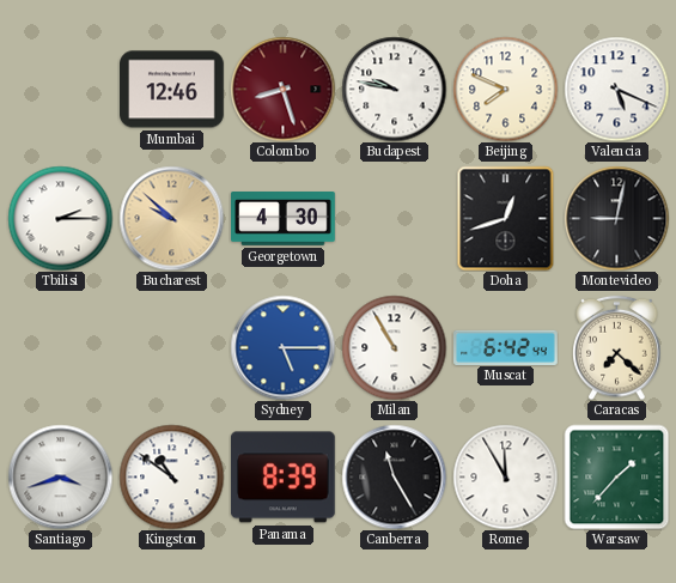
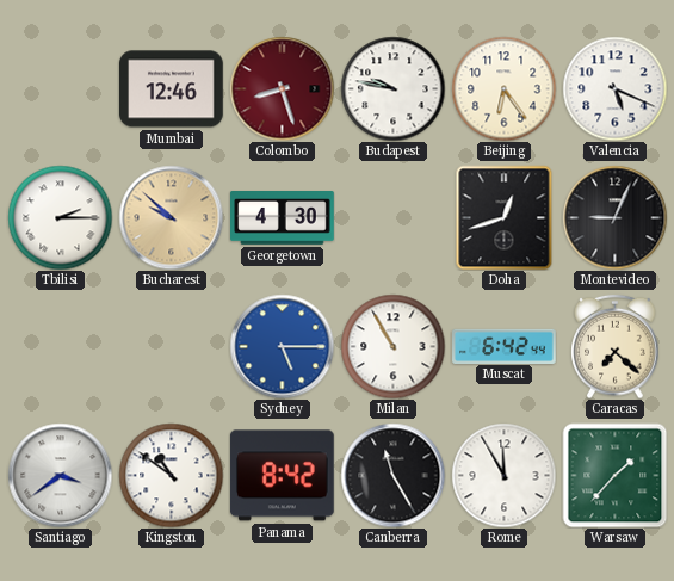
Beijing: 7:49 -> 6:24
Montevideo: 9:02 -> 9:04
Santiago: 3:42 -> 3:39
Panama: 8:39 -> 8:42
